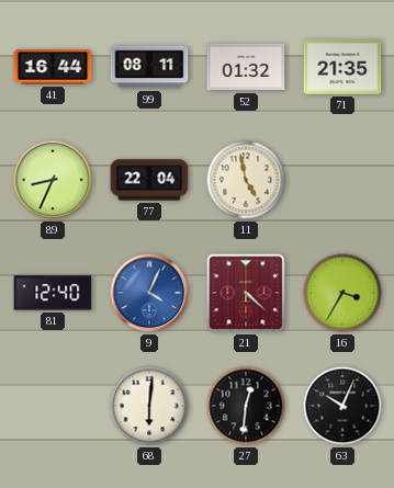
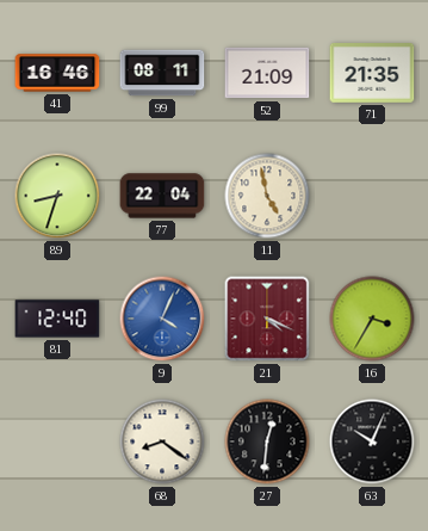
41: 16:44 -> 16:46
52: 01:32 -> 21:09
89: 8:34 -> 8:33
21: 4:22 -> 4:19
68: 6:01 -> 8:21
